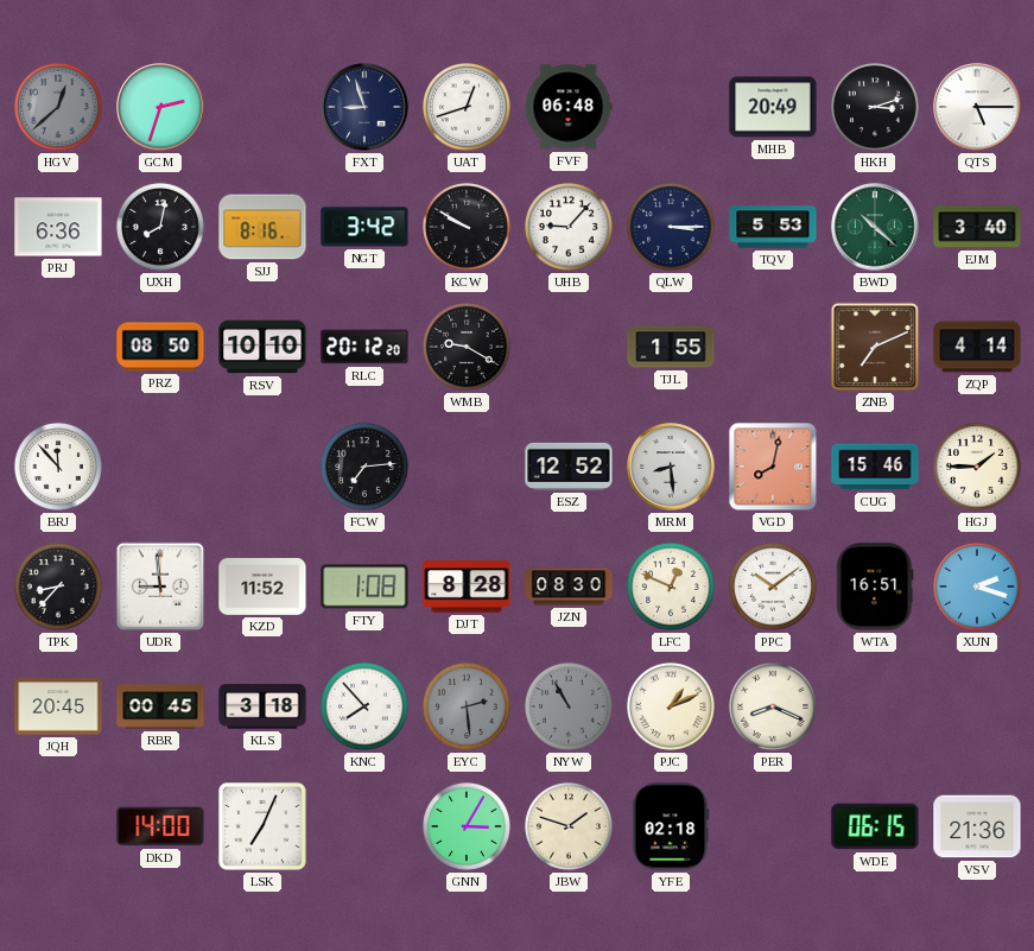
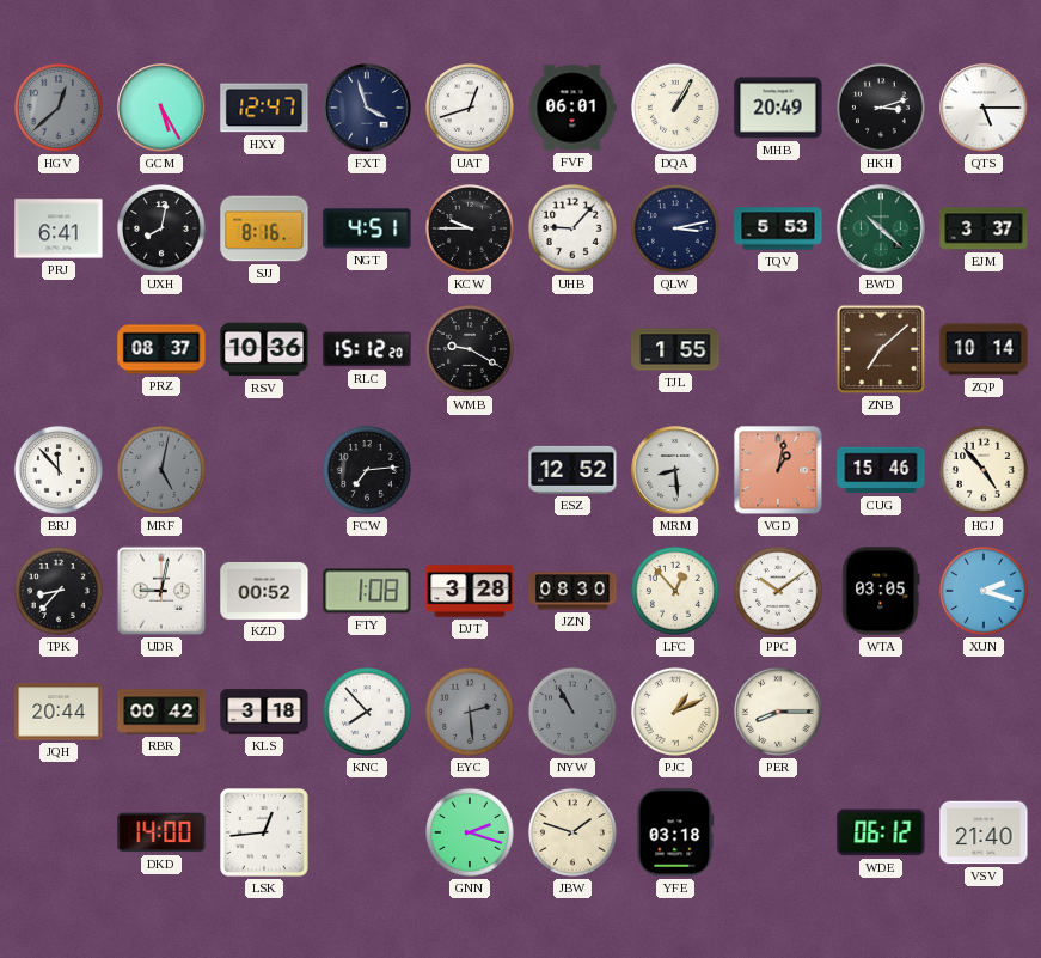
GCM: 2:33 -> 5:25
HXY: none -> 12:47
FXT: 8:57 -> 3:57
FVF: 06:48 -> 06:01
DQA: none -> 1:05
PRJ: 6:36 -> 6:41
NGT: 3:42 -> 4:51
KCW: 9:50 -> 9:45
QLW: 3:15 -> 3:13
EJM: 3:40 -> 3:37
PRZ: 08:50 -> 08:37
RSV: 10:10 -> 10:36
RLC: 20:12 -> 15:12
ZNB: 7:11 -> 7:08
ZQP: 4:14 -> 10:14
MRF: none -> 5:02
VGD: 8:02 -> 1:02
HGJ: 1:45 -> 4:53
UDR: 8:59 -> 9:02
KZD: 11:52 -> 00:52
DJT: 8:28 -> 3:28
LFC: 12:49 -> 12:53
WTA: 16:51 -> 03:05
JQH: 20:45 -> 20:44
RBR: 00:45 -> 00:42
PER: 8:19 -> 8:15
LSK: 7:04 -> 12:44
GNN: 3:05 -> 2:18
YFE: 02:18 -> 03:18
WDE: 06:15 -> 06:12
VSV: 21:36 -> 21:40
